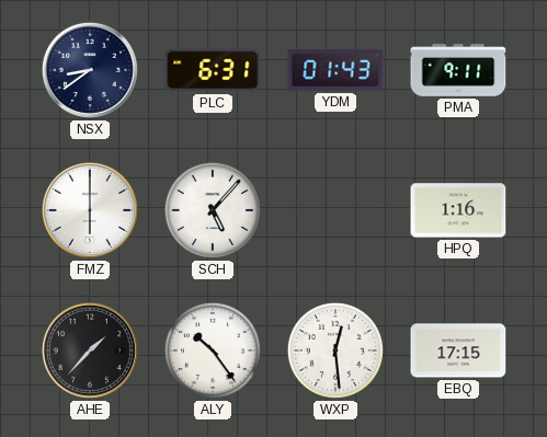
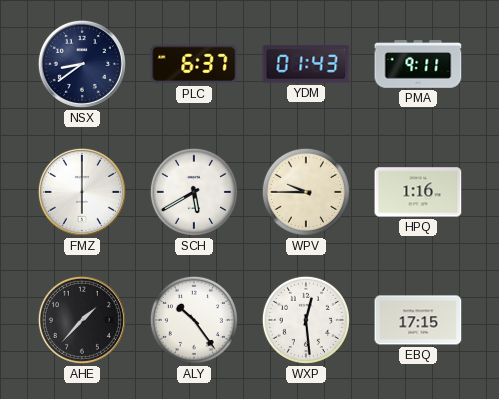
PLC: 6:31 -> 6:37
SCH: 5:07 -> 5:40
WPV: none -> 9:45
